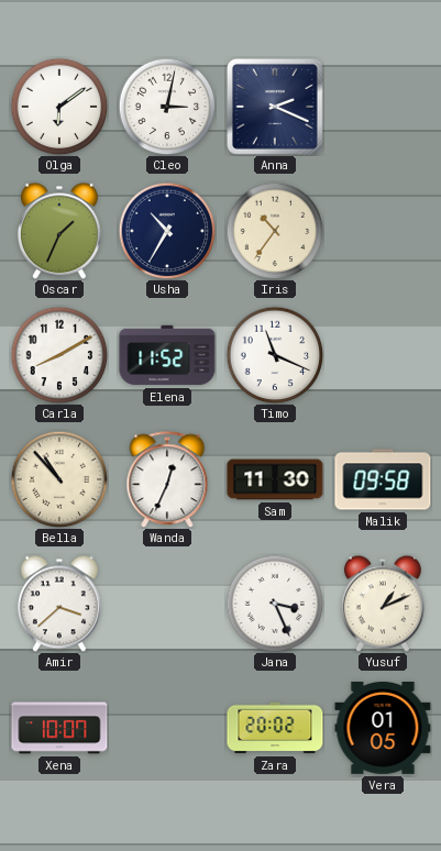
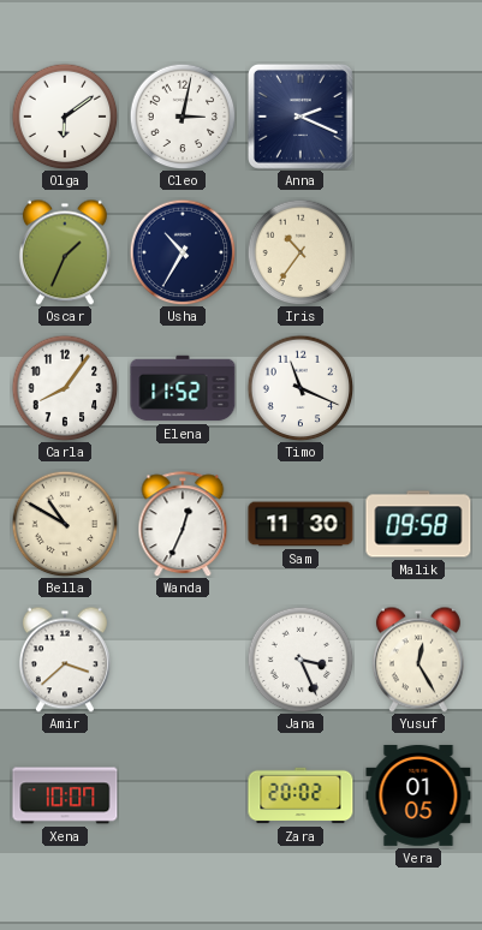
Carla: 8:10 -> 8:06
Bella: 10:53 -> 10:50
Yusuf: 1:11 -> 12:25
